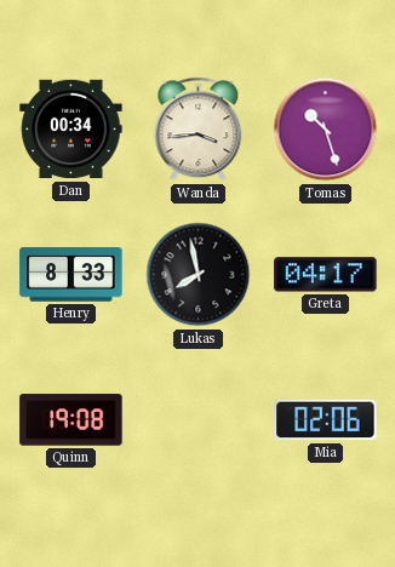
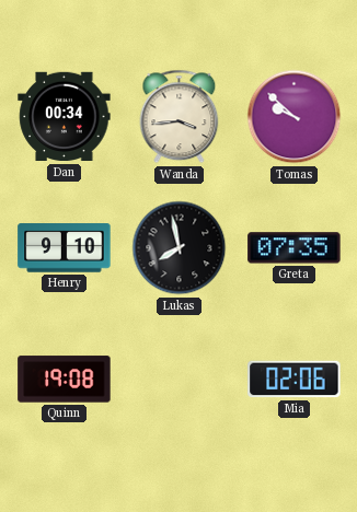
Tomas: 10:27 -> 9:52
Henry: 8:33 -> 9:10
Greta: 04:17 -> 07:35
